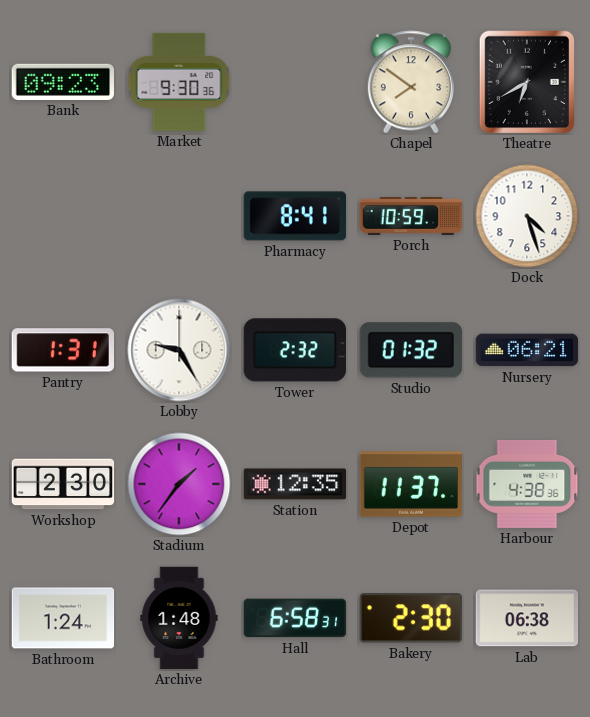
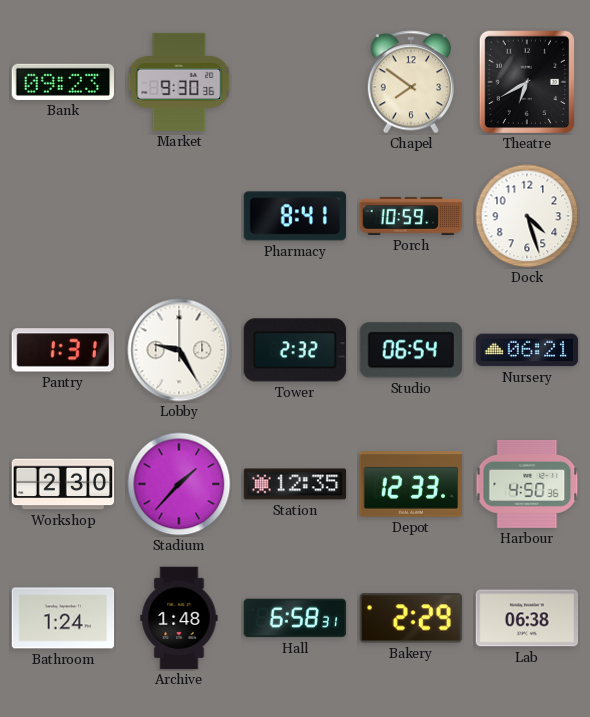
Studio: 01:32 -> 06:54
Stadium: 1:36 -> 1:37
Depot: 11:37 -> 12:33
Harbour: 4:38 -> 4:50
Bakery: 2:30 -> 2:29
